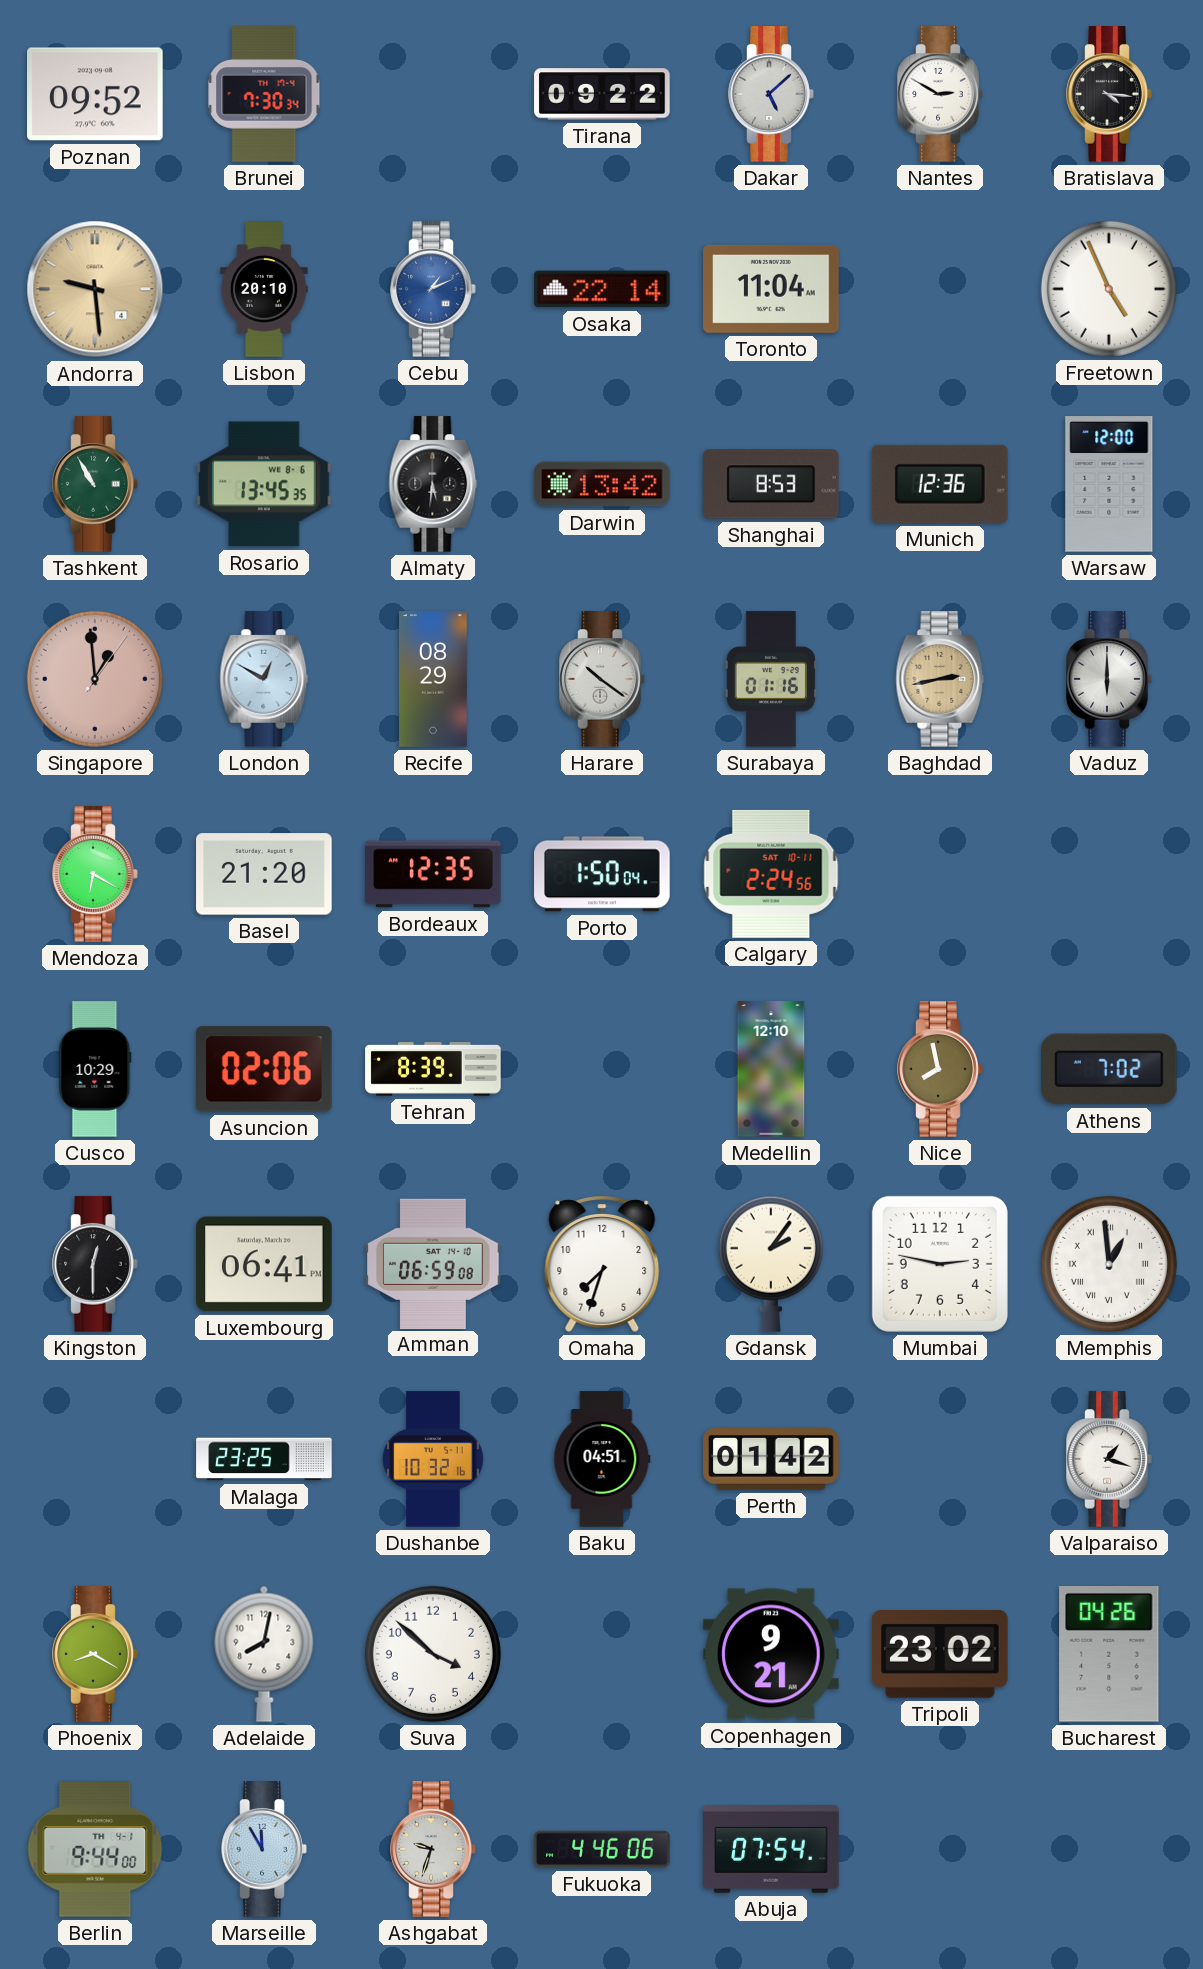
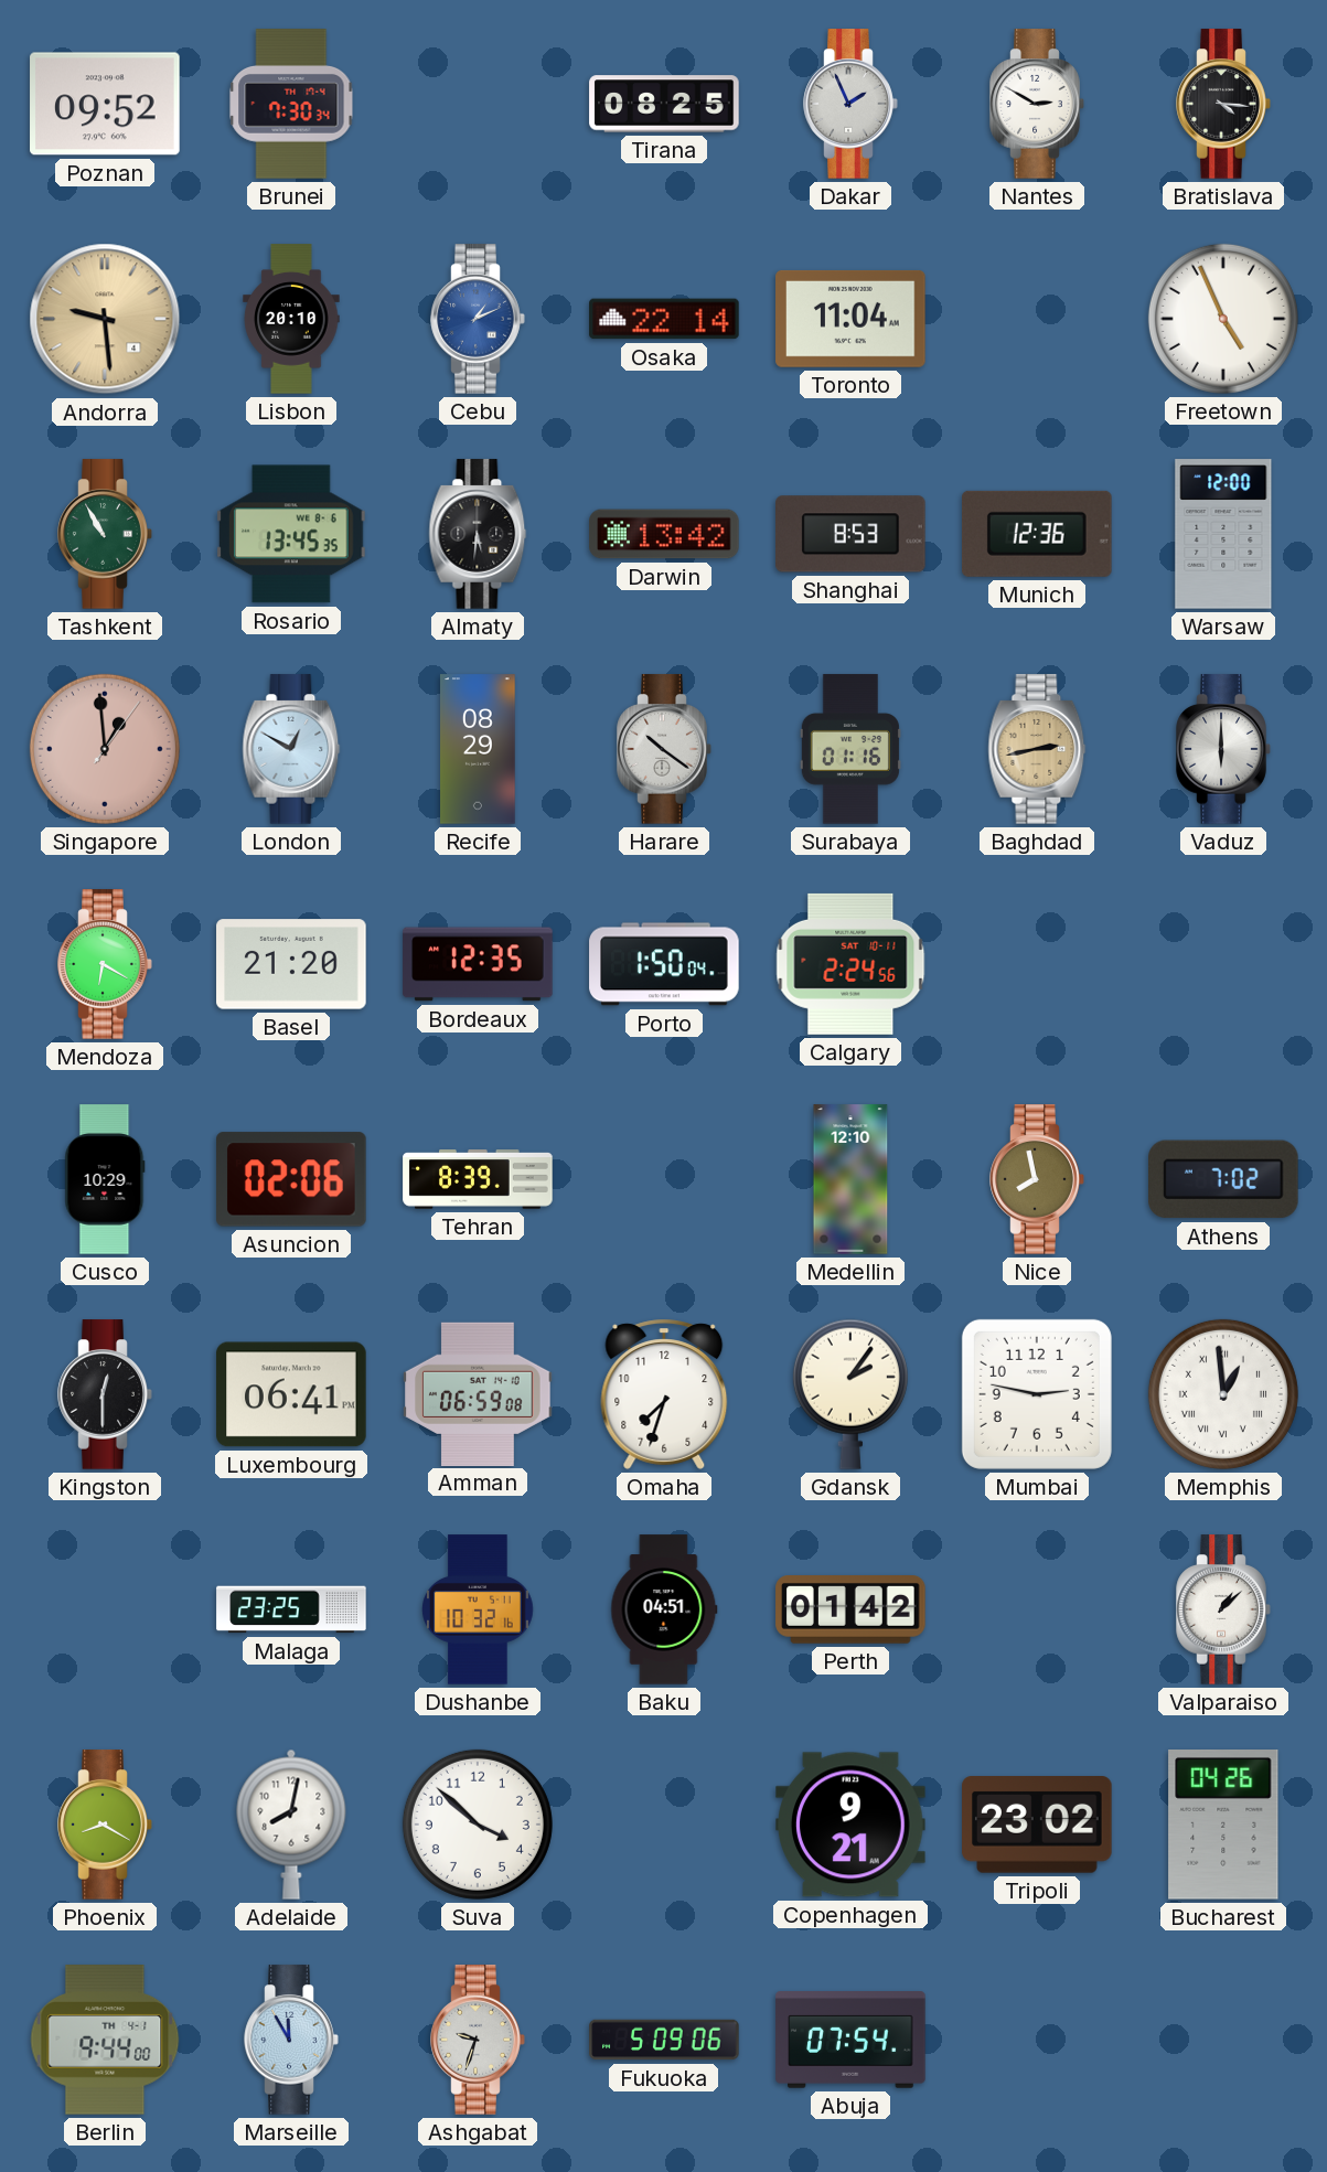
Tirana: 09:22 -> 08:25
Dakar: 5:08 -> 1:56
Valparaiso: 1:18 -> 1:08
Fukuoka: 4:46 -> 5:09
